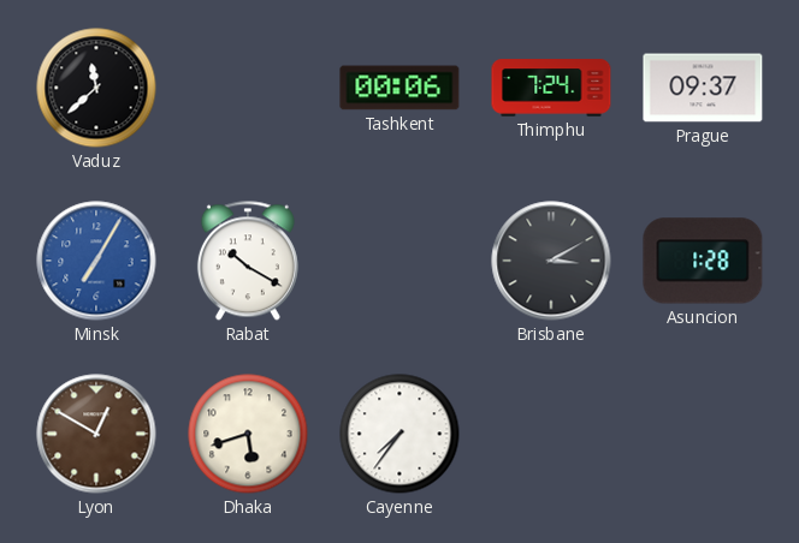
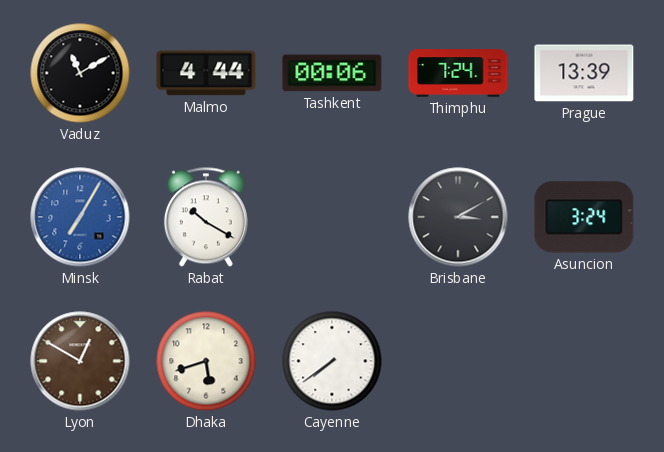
Vaduz: 11:38 -> 11:10
Malmo: none -> 4:44
Prague: 09:37 -> 13:39
Asuncion: 1:28 -> 3:24
Cayenne: 7:36 -> 7:39
